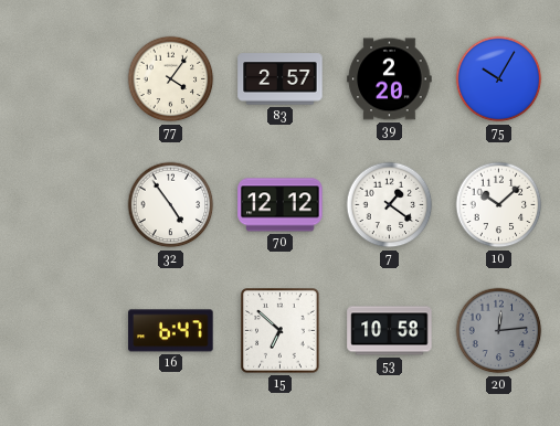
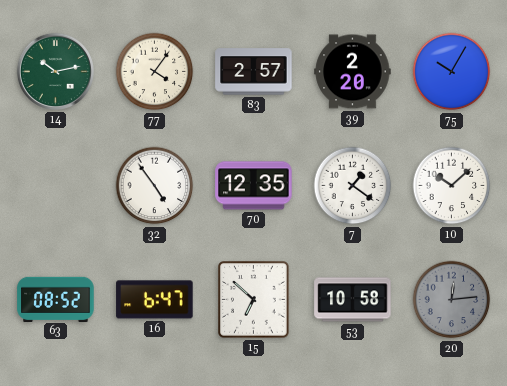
14: none -> 10:13
70: 12:12 -> 12:35
63: none -> 08:52
